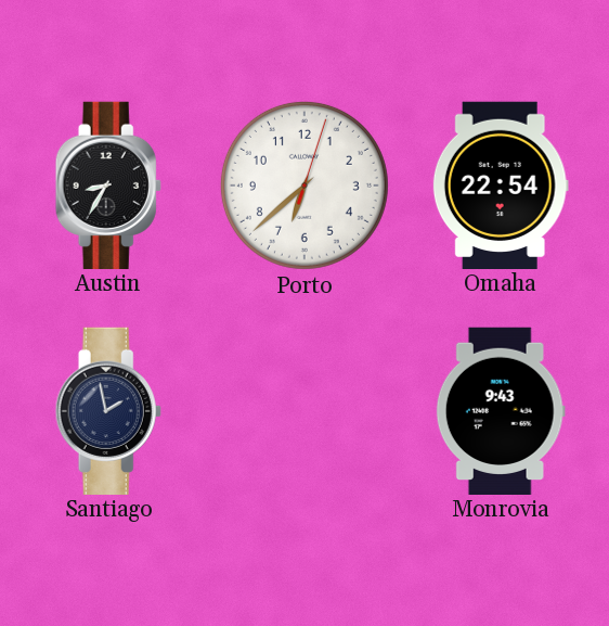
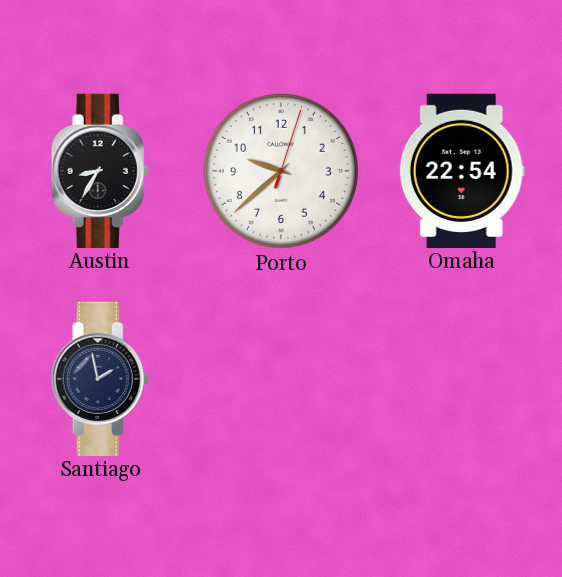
Porto: 6:38 -> 9:38
Monrovia: 9:43 -> none
